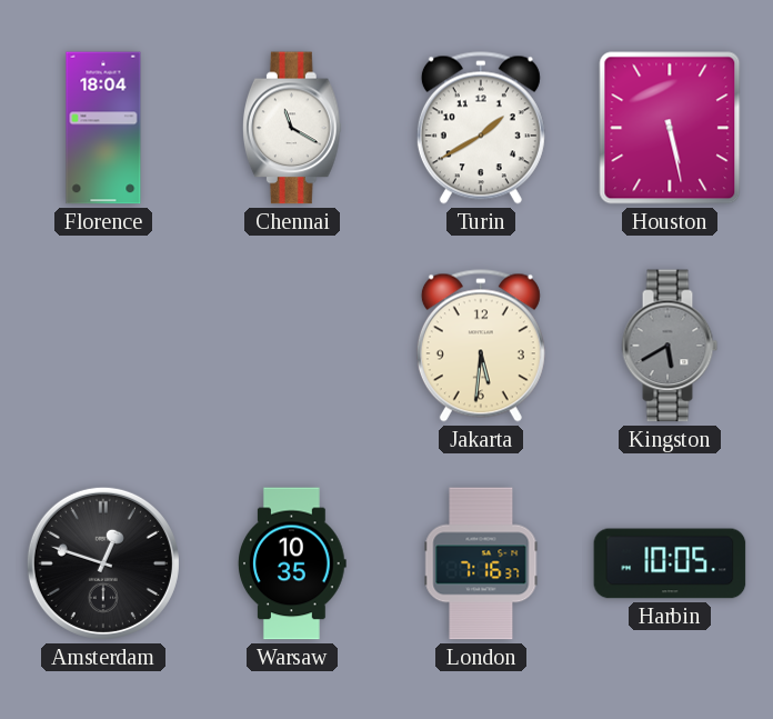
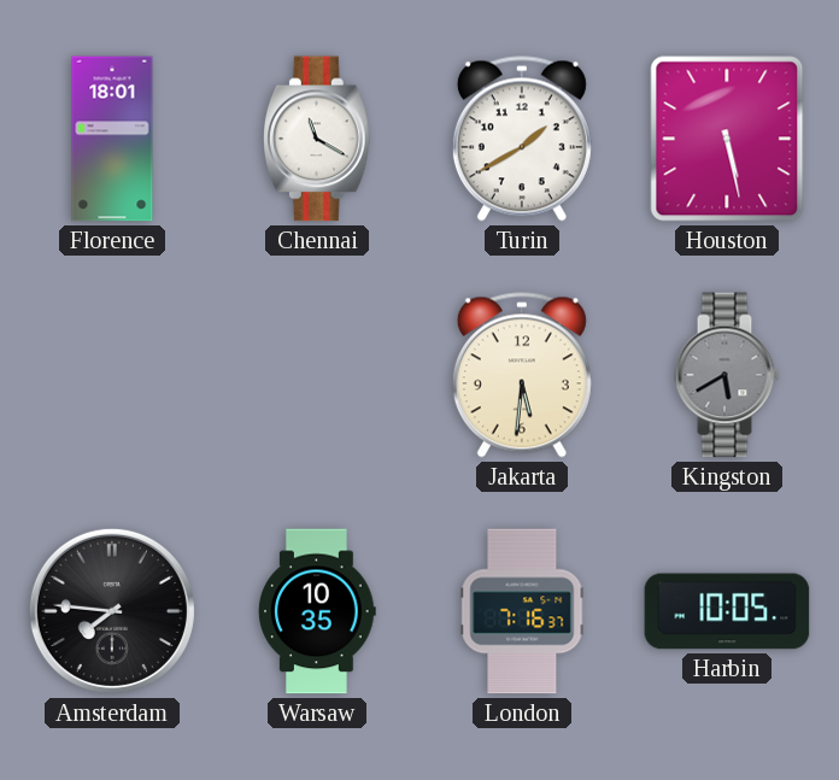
Florence: 18:04 -> 18:01
Amsterdam: 12:48 -> 7:46
